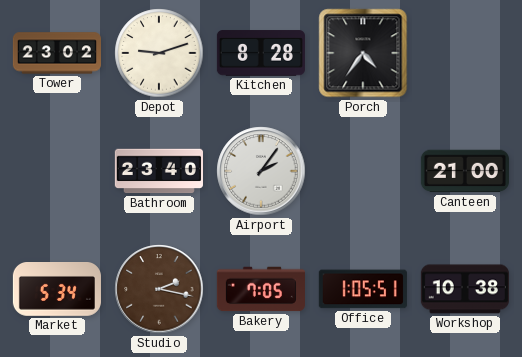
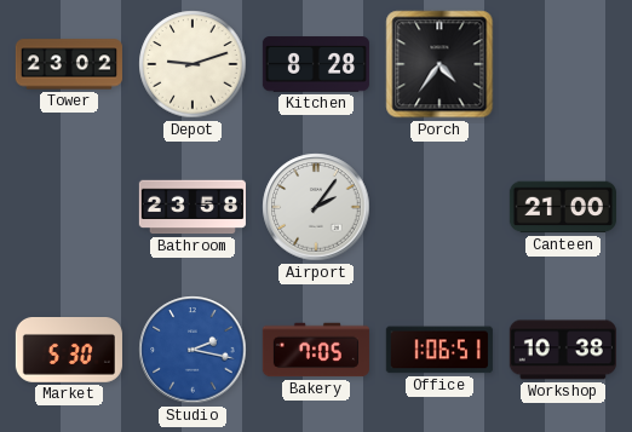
Bathroom: 23:40 -> 23:58
Market: 5:34 -> 5:30
Studio dial: brown -> blue
Office: 1:05 -> 1:06
